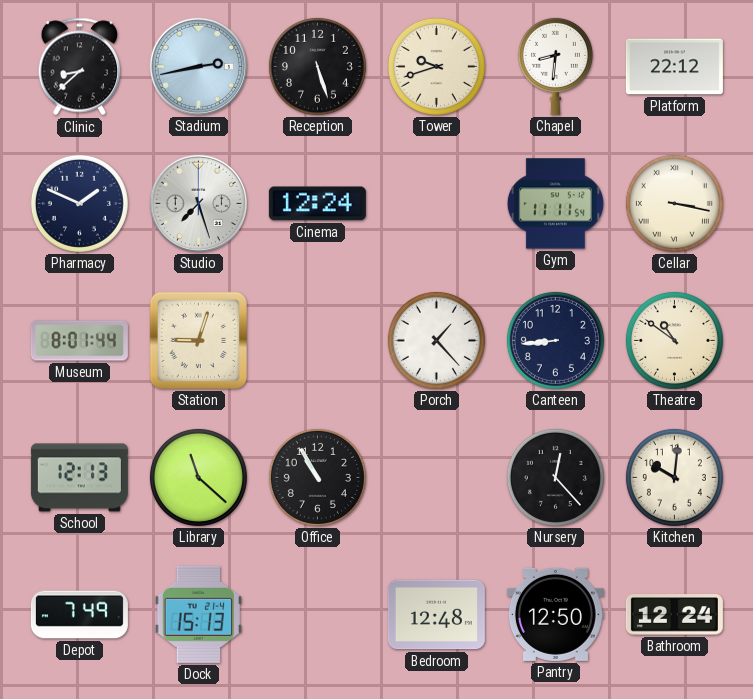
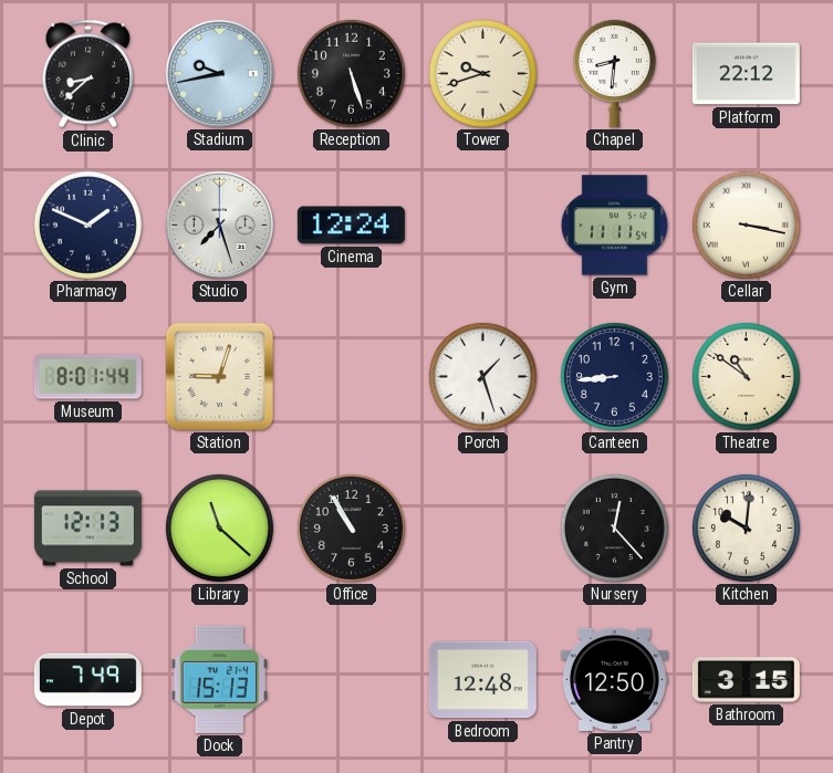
Stadium: 2:43 -> 9:43
Porch: 1:23 -> 1:27
Bathroom: 12:24 -> 3:15
